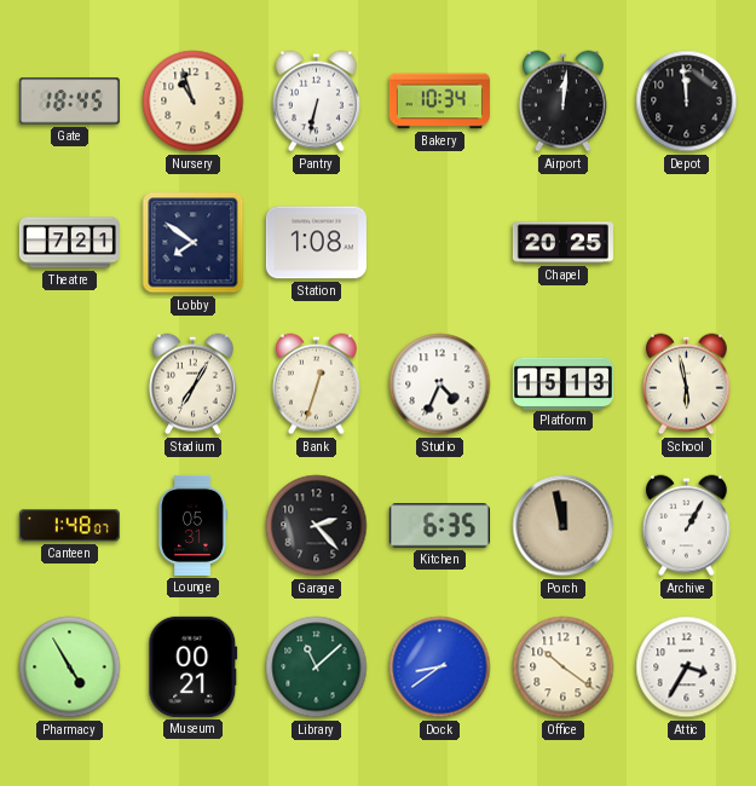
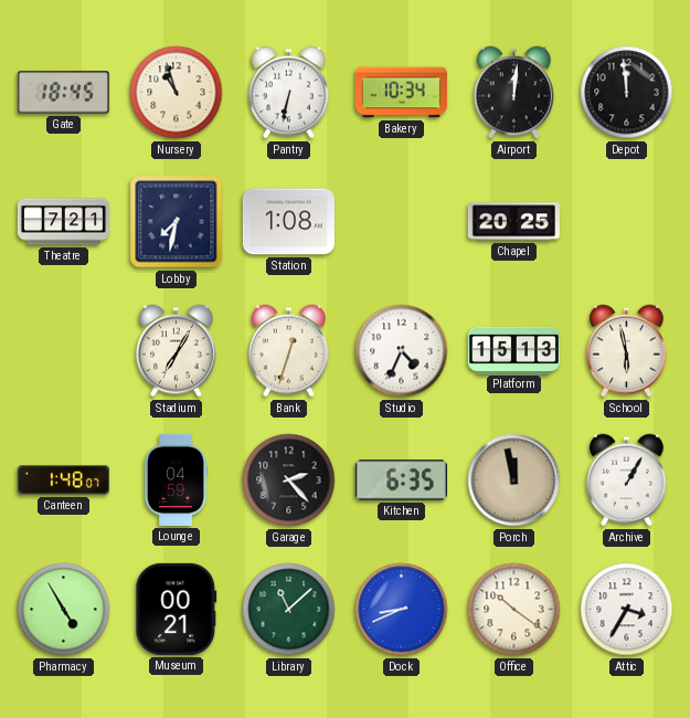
Lobby: 7:51 -> 7:32
Lounge: 05:31 -> 04:59
Dock: 8:39 -> 8:41
